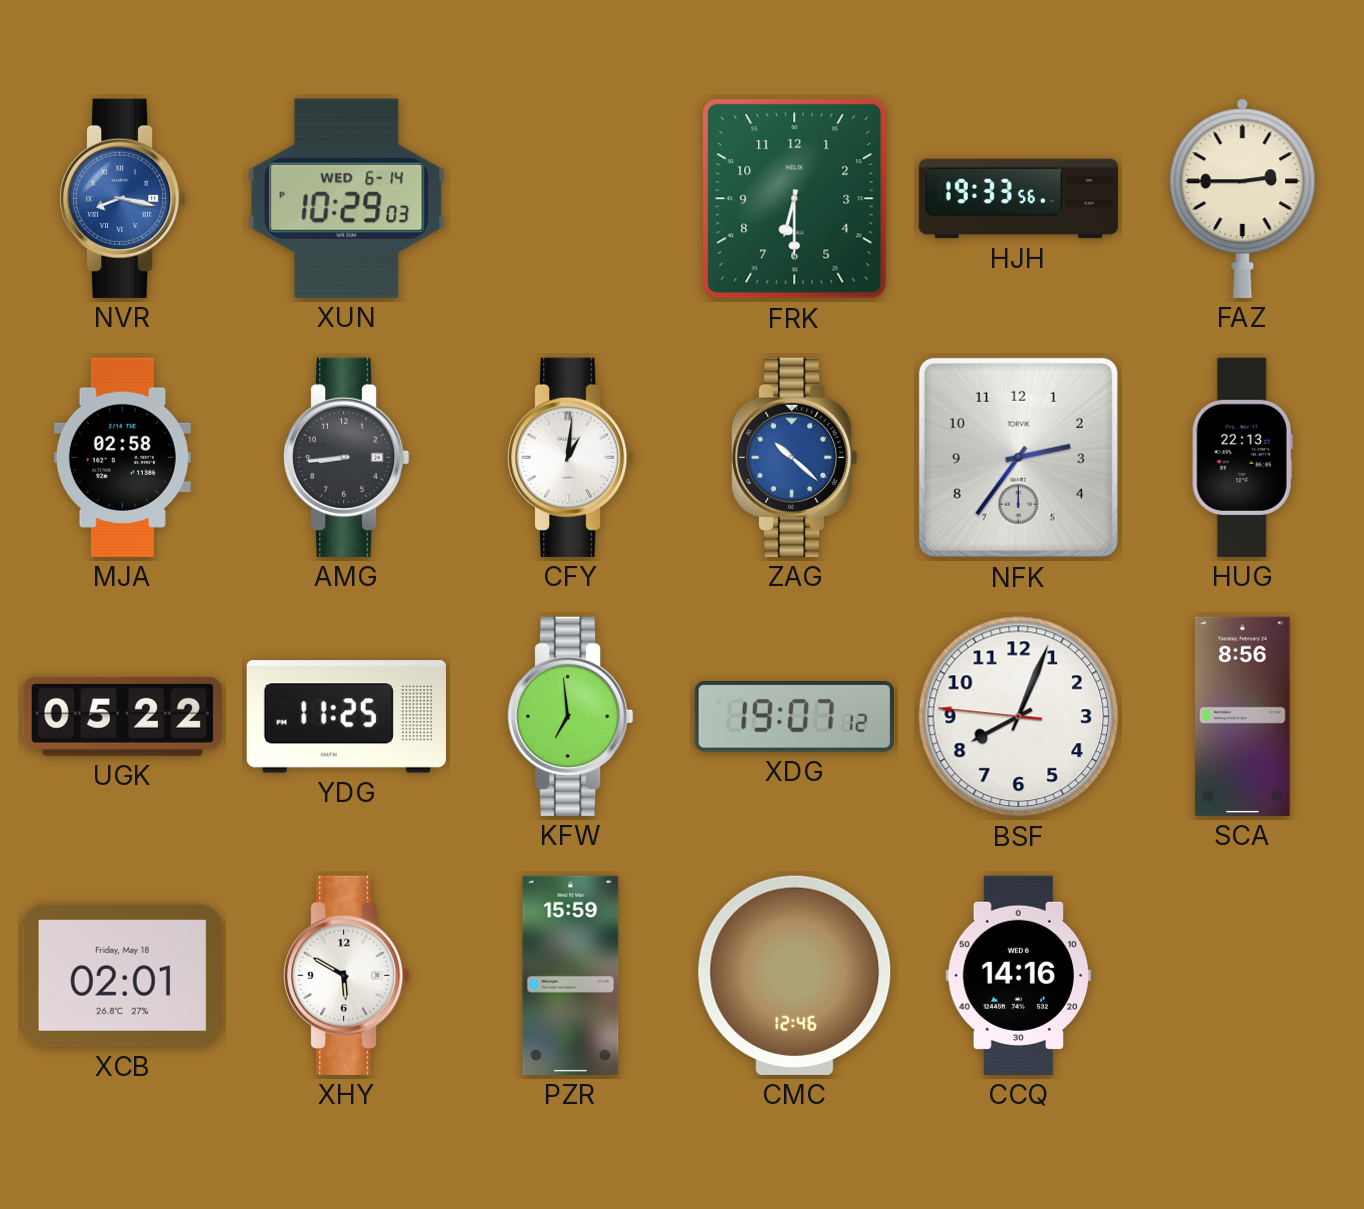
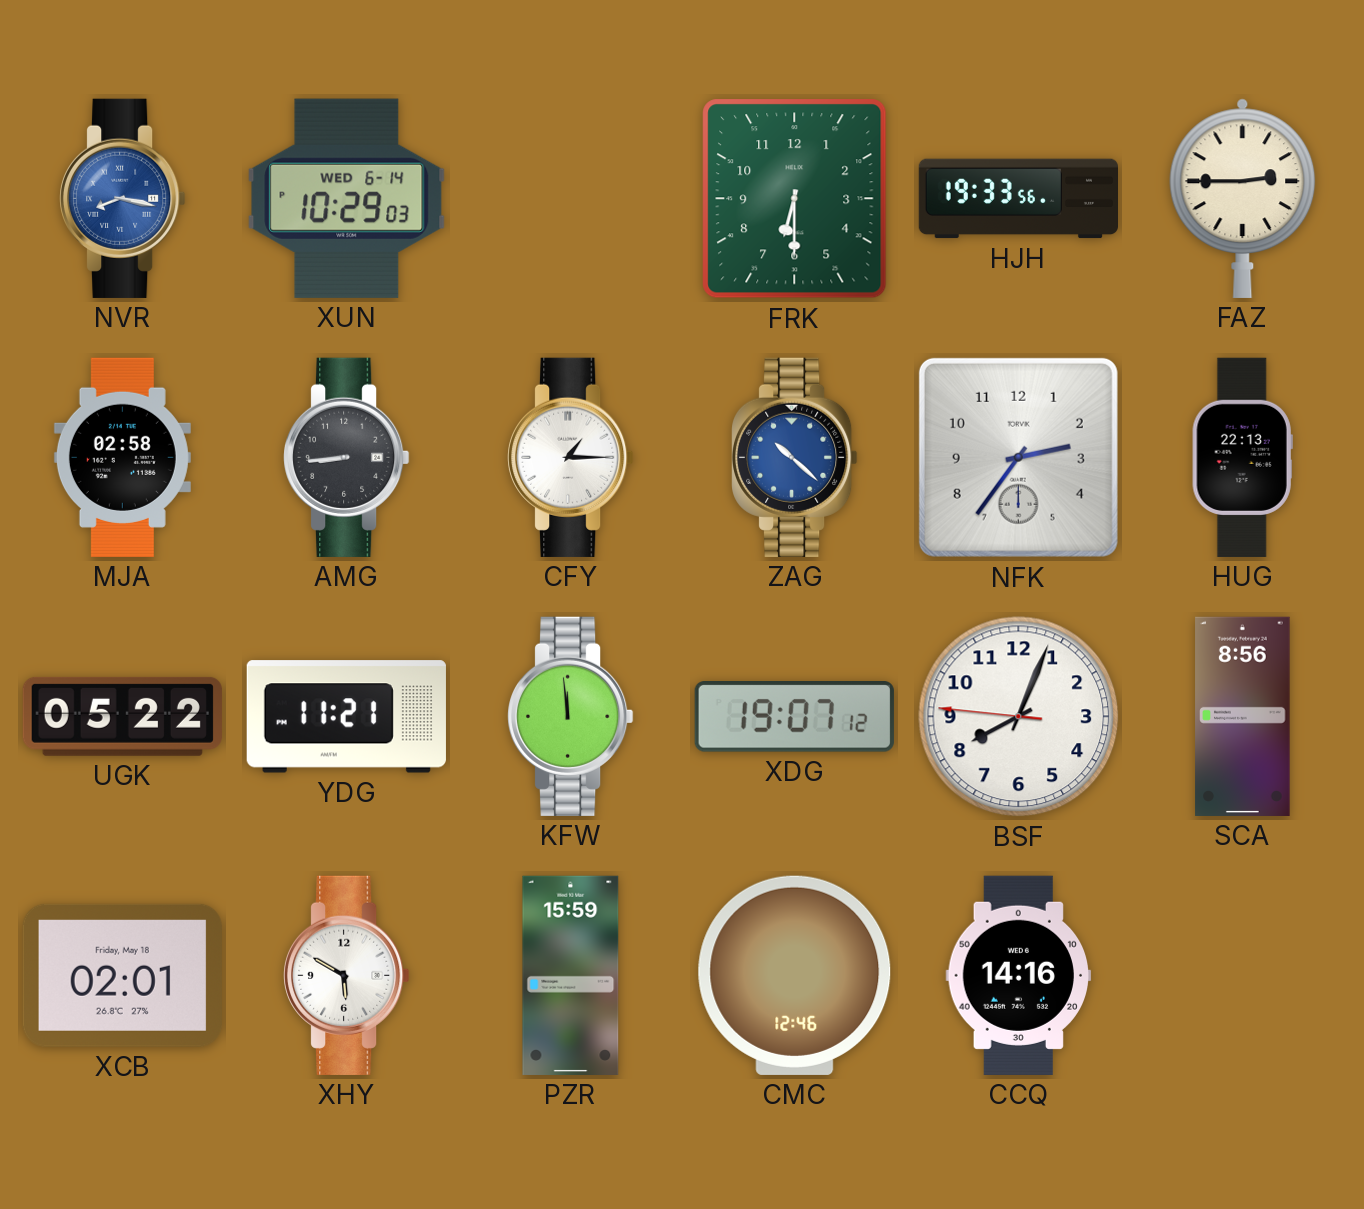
CFY: 1:01 -> 1:15
YDG: 11:25 -> 11:21
KFW: 6:59 -> 11:59
